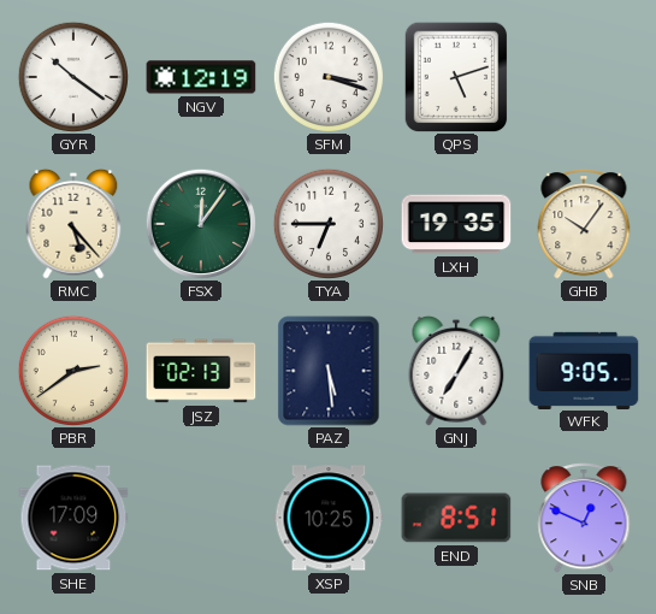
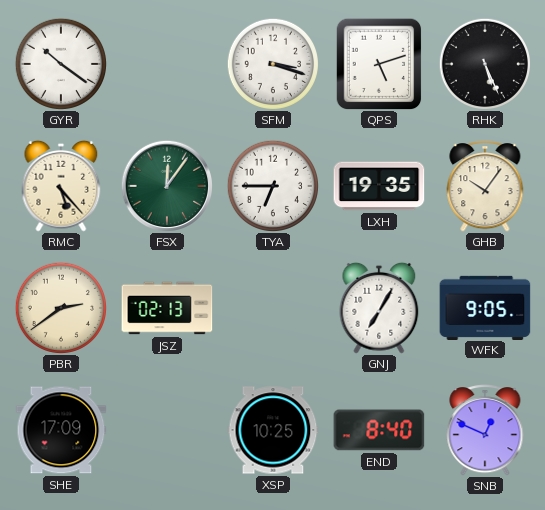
NGV: 12:19 -> none
RHK: none -> 5:26
PAZ: 5:29 -> none
END: 8:51 -> 8:40
